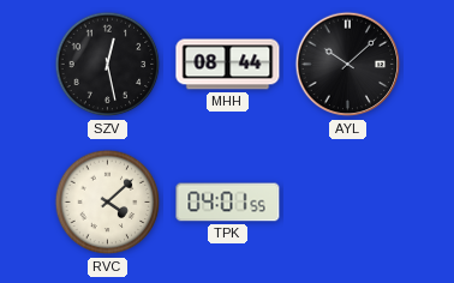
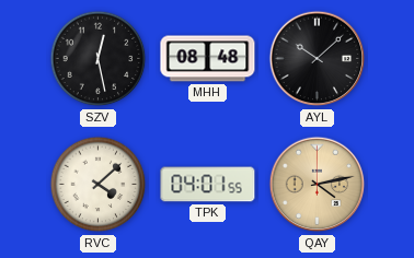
MHH: 08:44 -> 08:48
QAY: none -> 4:13
